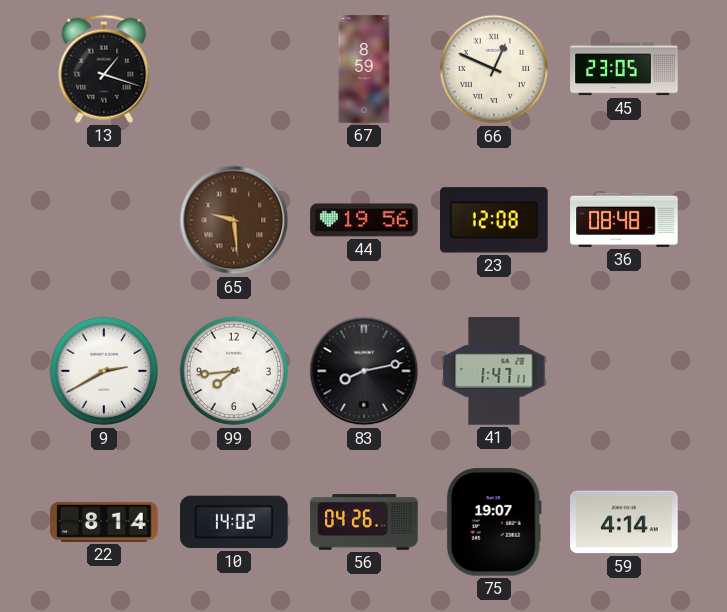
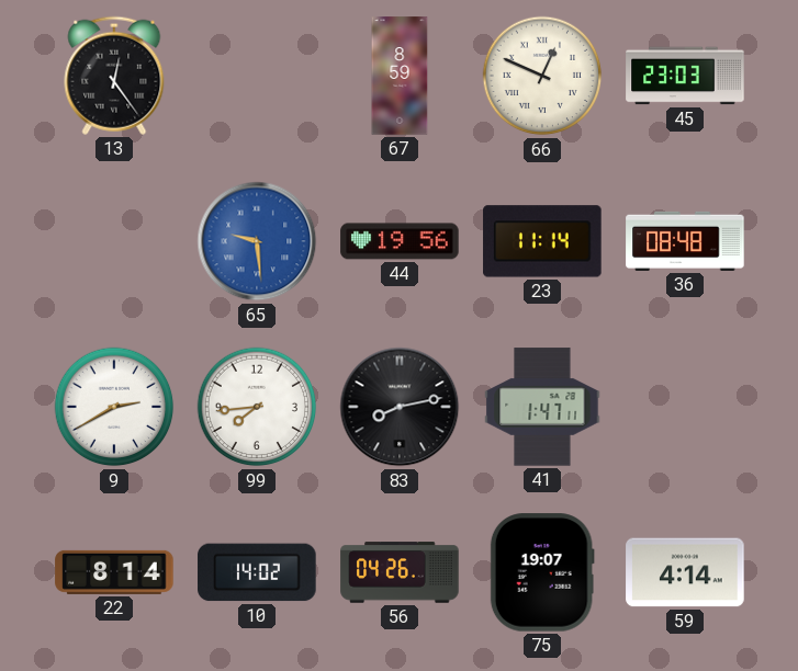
13: 1:18 -> 12:24
45: 23:05 -> 23:03
65 dial: brown -> blue
23: 12:08 -> 11:14
